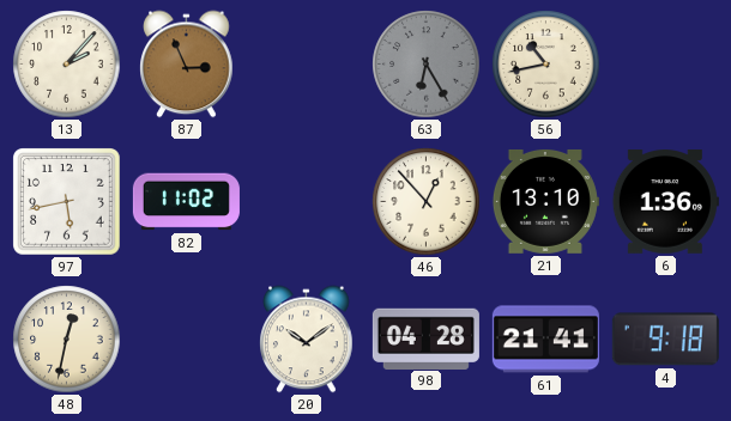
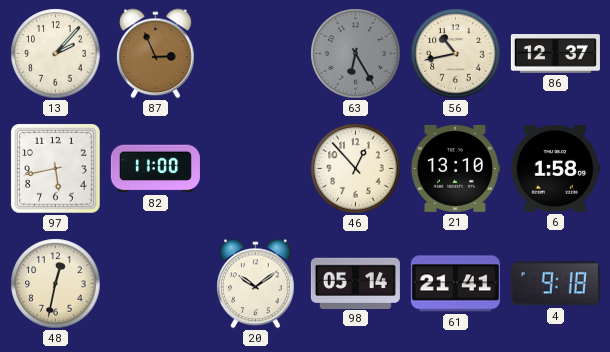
86: none -> 12:37
82: 11:02 -> 11:00
6: 1:36 -> 1:58
98: 04:28 -> 05:14
